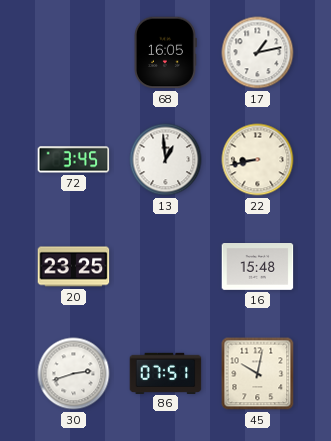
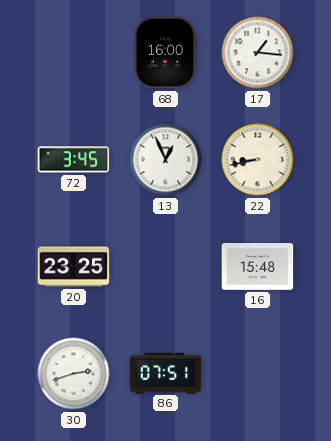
68: 16:05 -> 16:00
17: 1:13 -> 1:16
13: 12:59 -> 12:56
45: 10:02 -> none
